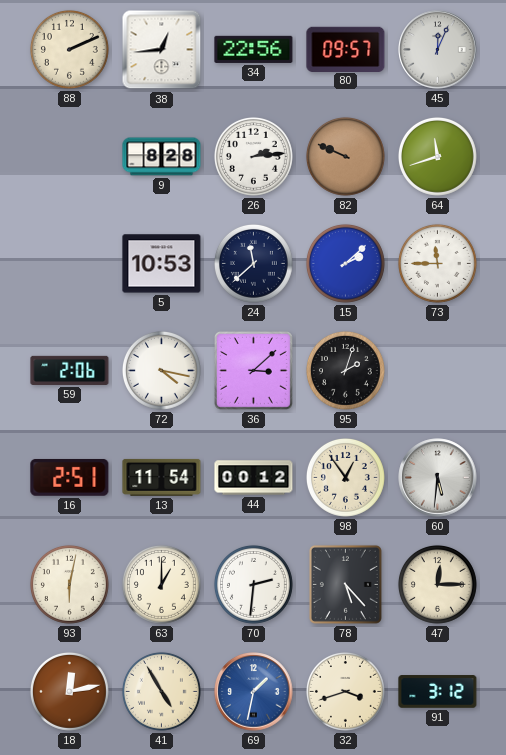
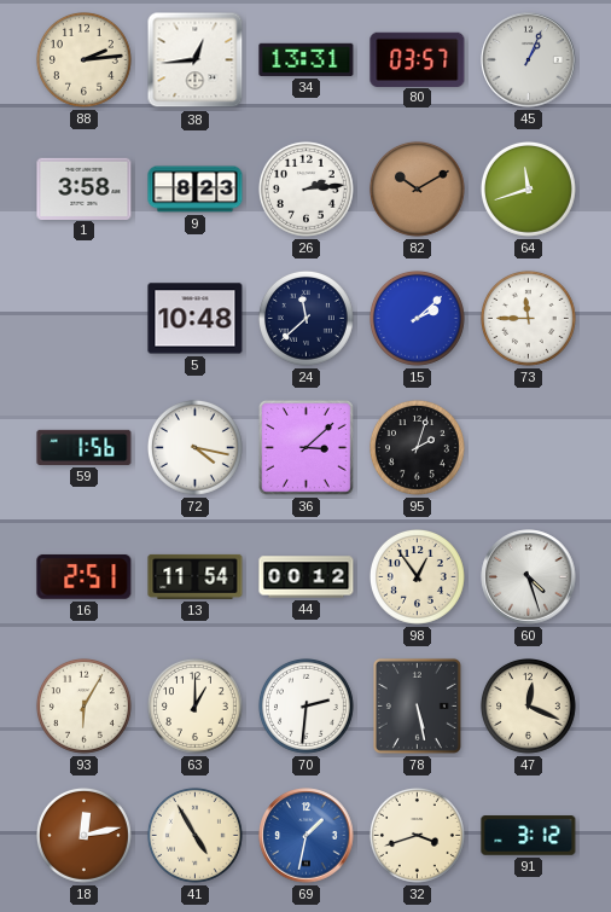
88: 2:11 -> 2:14
34: 22:56 -> 13:31
80: 09:57 -> 03:57
45: 12:04 -> 1:04
1: none -> 3:58
9: 8:28 -> 8:23
82: 9:49 -> 10:10
5: 10:53 -> 10:48
59: 2:06 -> 1:56
60: 5:31 -> 4:27
93: 6:02 -> 6:05
78: 5:23 -> 5:28
47: 12:15 -> 12:19
